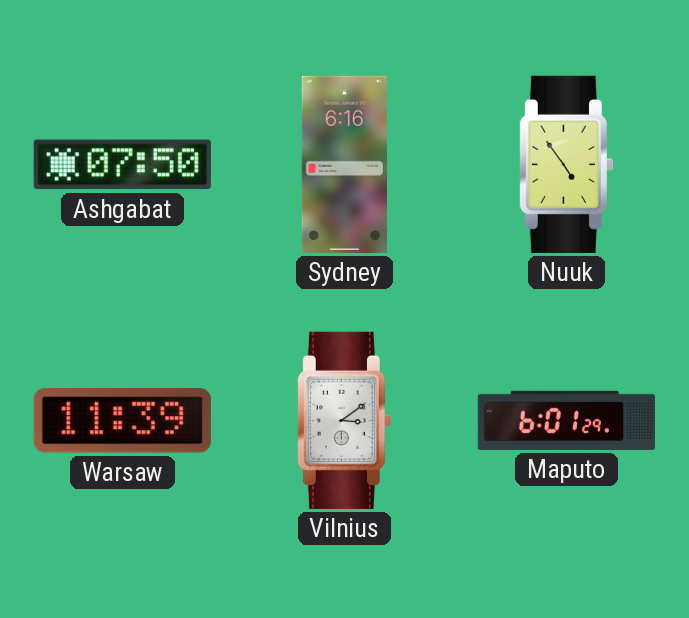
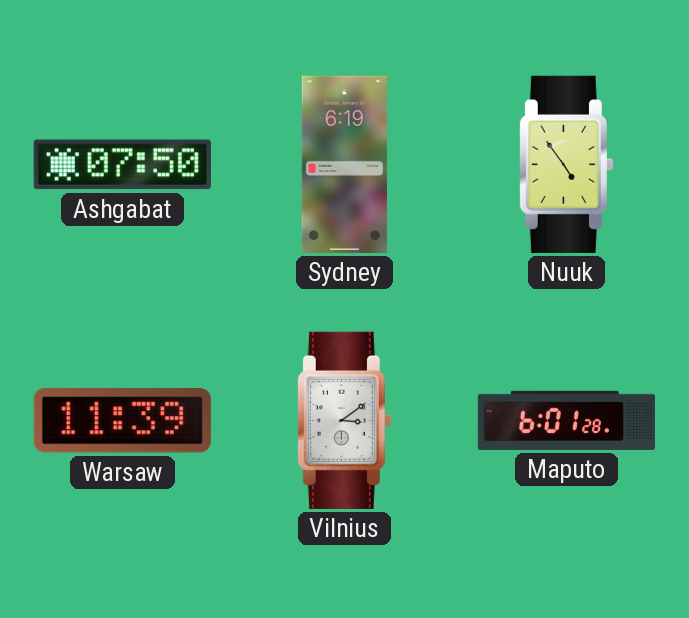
Sydney: 6:16 -> 6:19
Maputo: 6:01:29 -> 6:01:28
